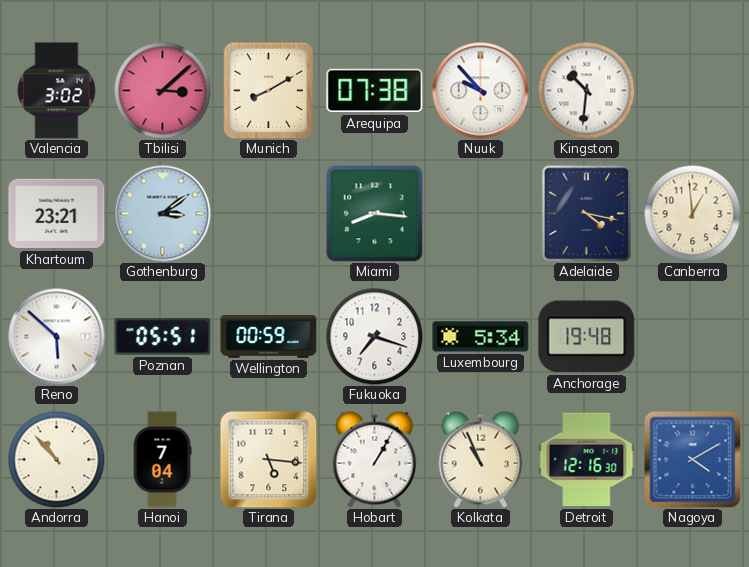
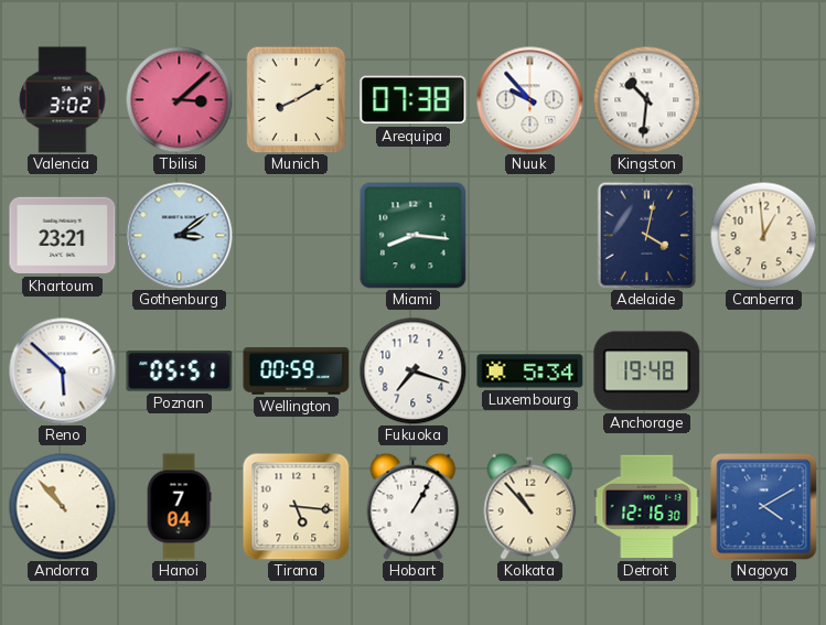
Adelaide: 4:17 -> 4:02
Kolkata: 10:56 -> 10:53
